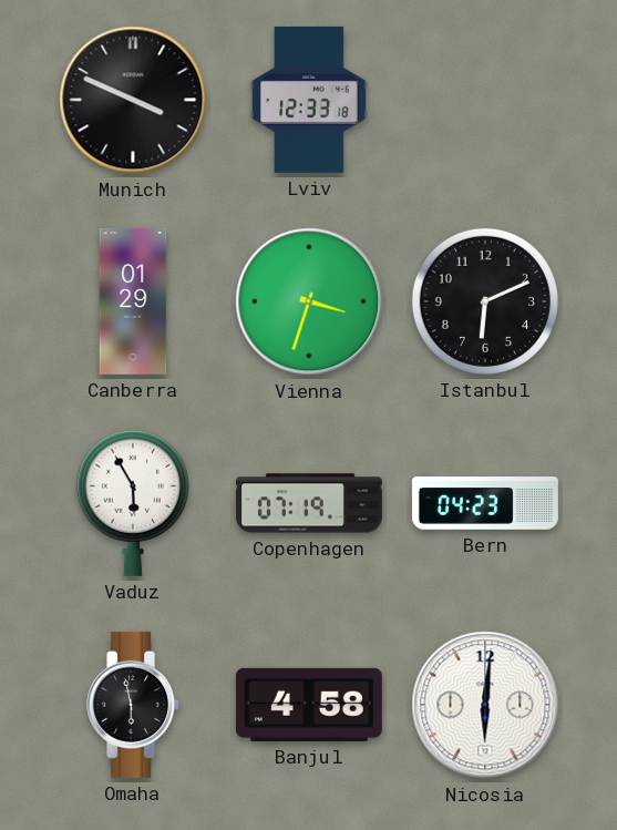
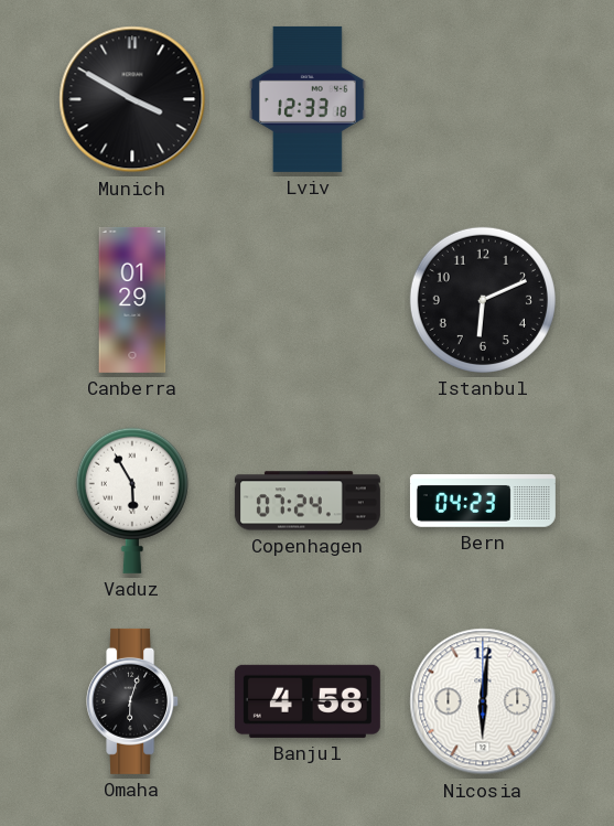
Munich: 3:49 -> 3:50
Vienna: 3:33 -> none
Copenhagen: 07:19 -> 07:24
Omaha: 5:58 -> 6:03
